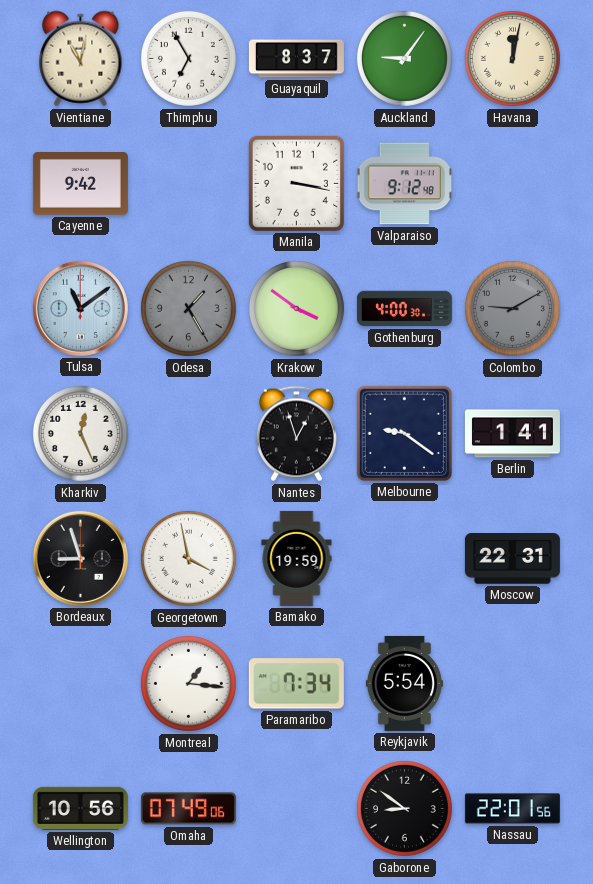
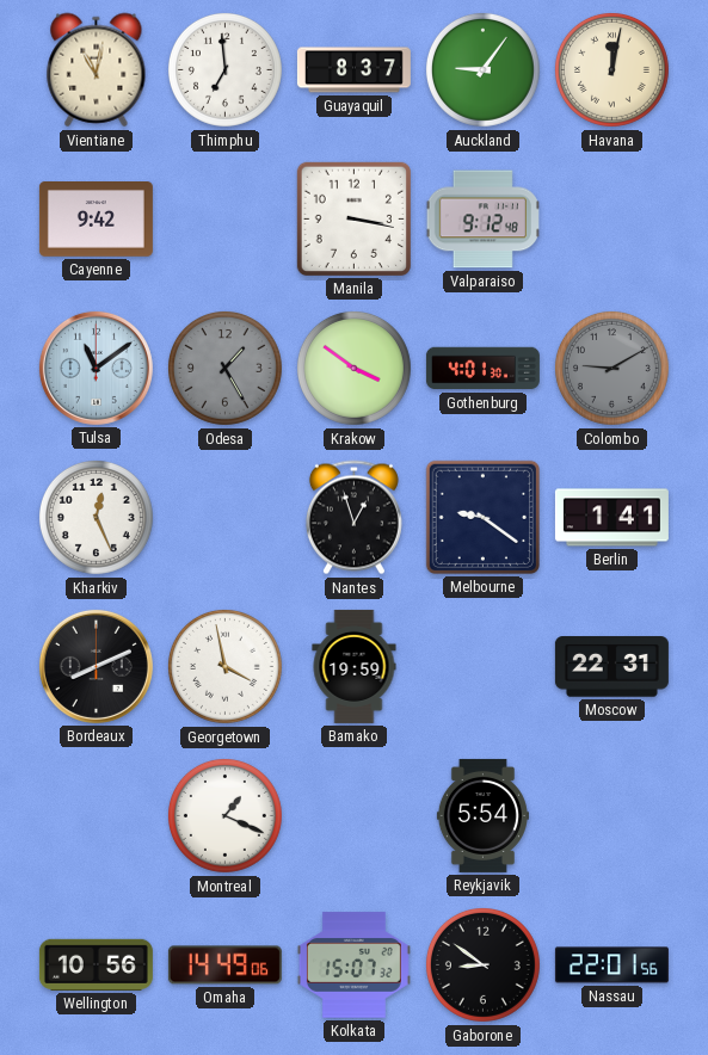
Thimphu: 6:55 -> 6:59
Gothenburg: 4:00 -> 4:01
Bordeaux: 8:57 -> 8:11
Montreal: 1:16 -> 1:19
Paramaribo: 7:34 -> none
Omaha: 07:49 -> 14:49
Kolkata: none -> 15:07
